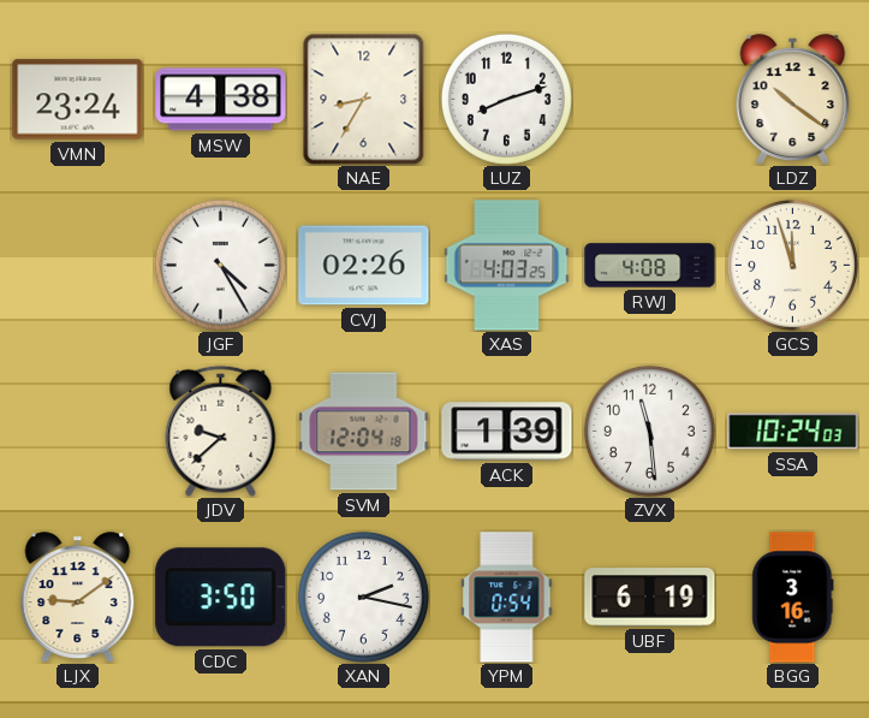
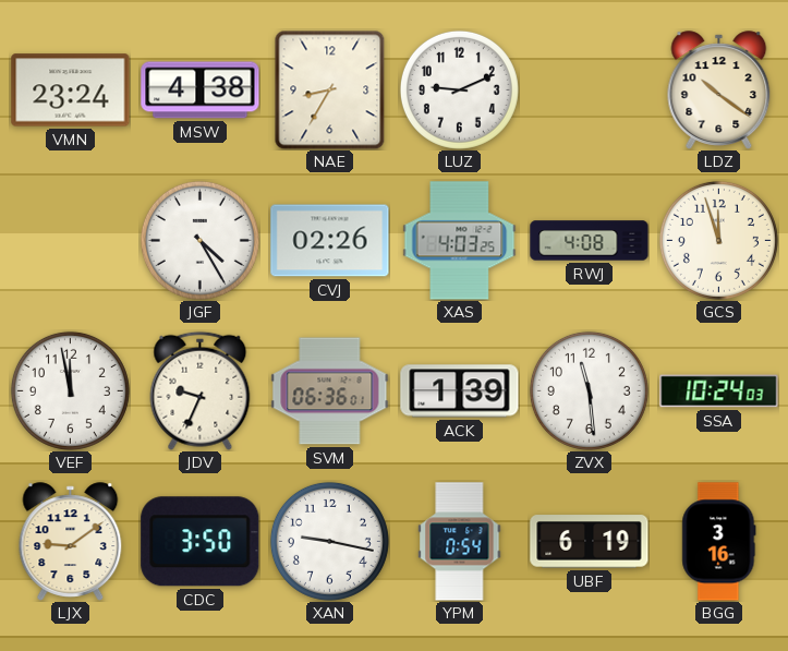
LUZ: 8:12 -> 9:11
VEF: none -> 11:58
JDV: 9:38 -> 9:34
SVM: 12:04 -> 06:36
XAN: 2:17 -> 9:17
